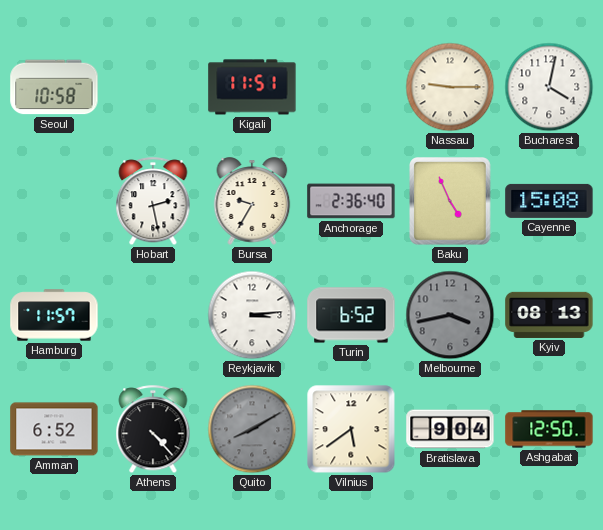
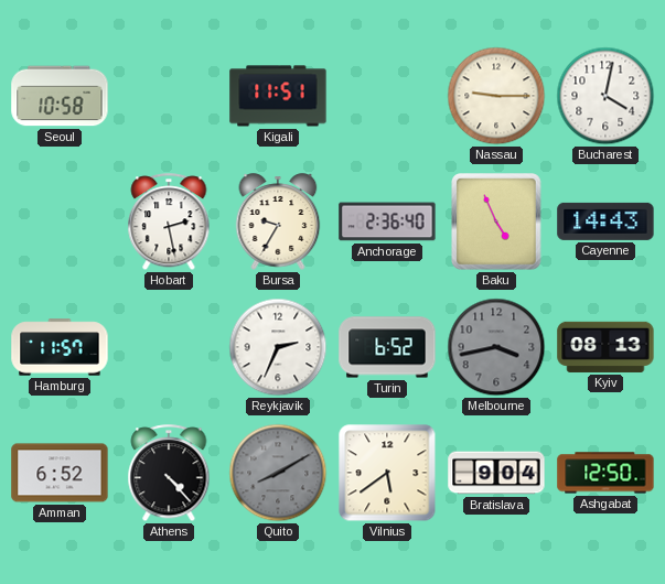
Cayenne: 15:08 -> 14:43
Reykjavik: 3:14 -> 2:34
